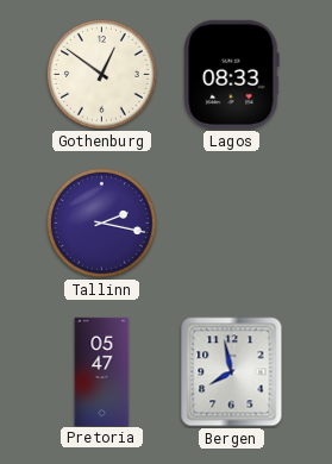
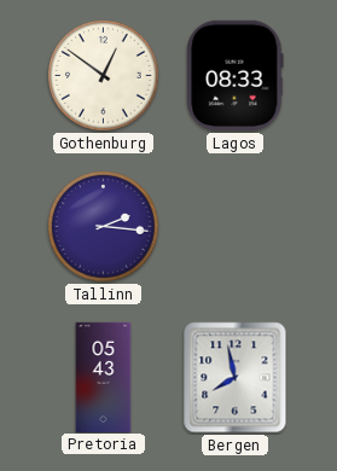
Tallinn: 2:17 -> 2:16
Pretoria: 05:47 -> 05:43
